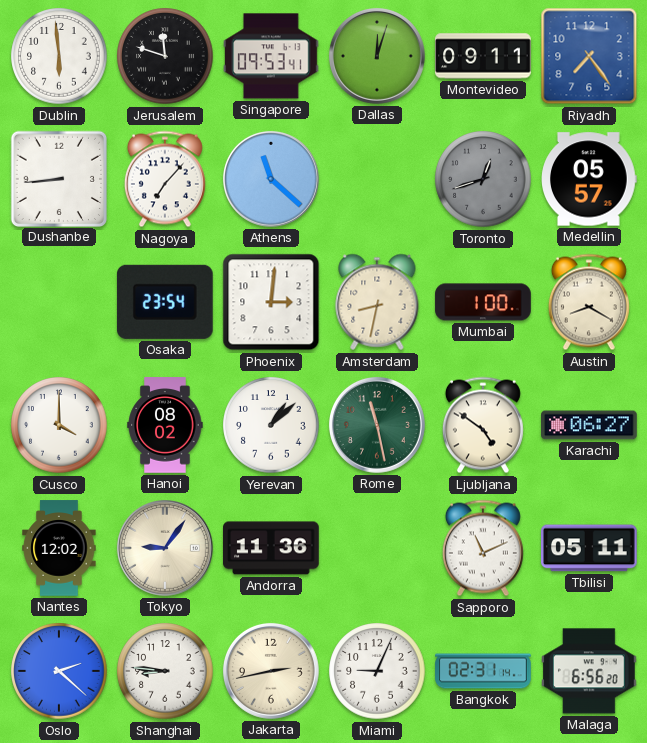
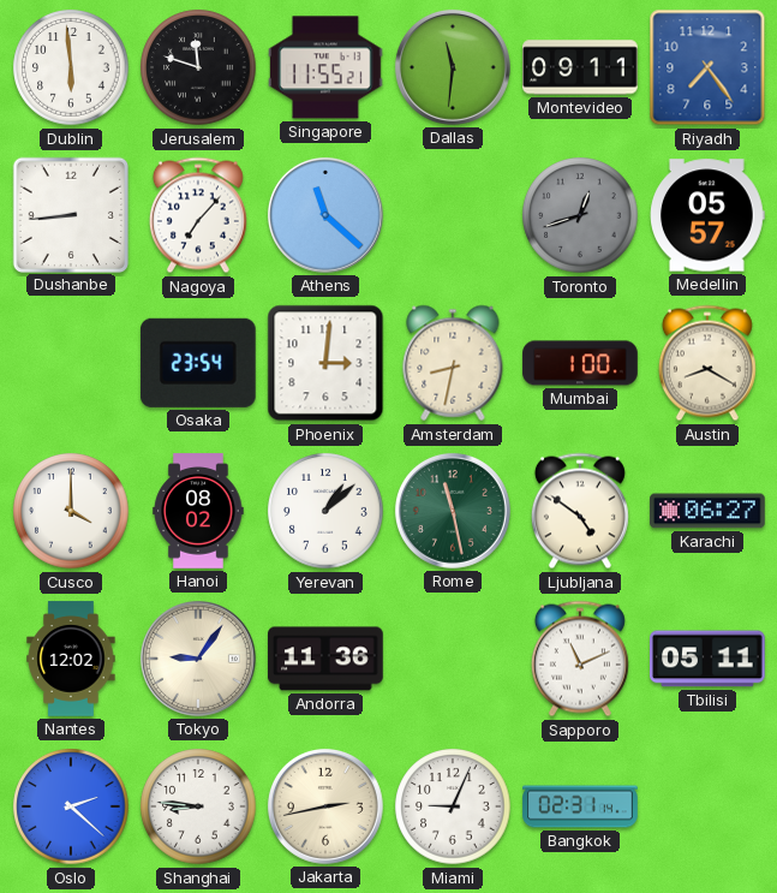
Singapore: 09:53 -> 11:55
Dallas: 12:03 -> 11:31
Malaga: 6:56 -> none
